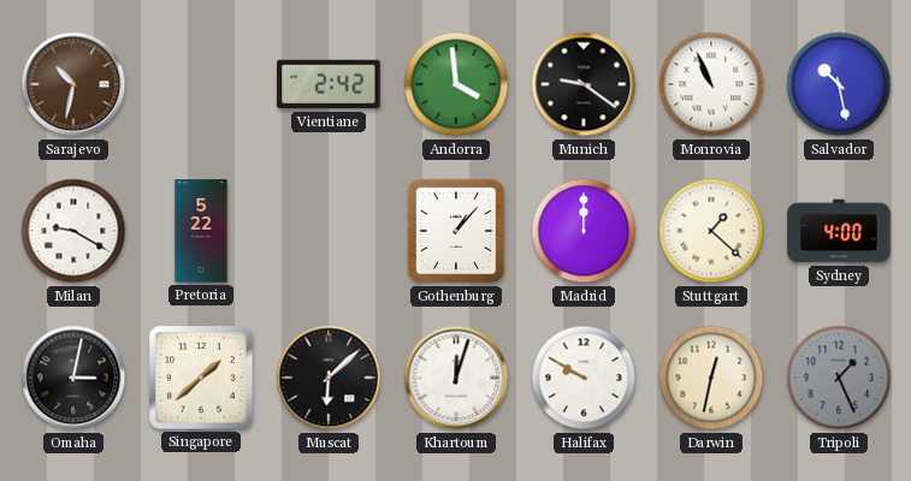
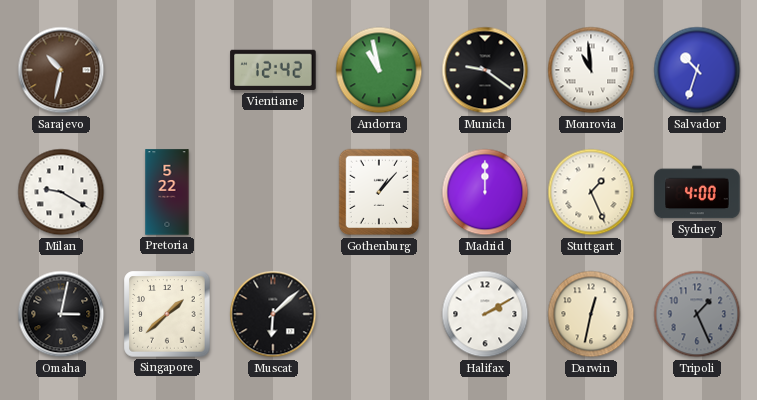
Vientiane: 2:42 -> 12:42
Andorra: 3:59 -> 10:58
Monrovia: 10:56 -> 10:59
Salvador: 10:28 -> 10:33
Stuttgart: 1:22 -> 1:26
Khartoum: 12:03 -> none
Halifax: 9:50 -> 2:10
